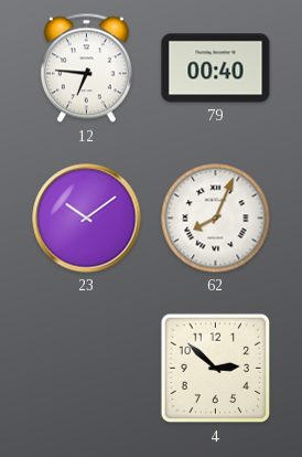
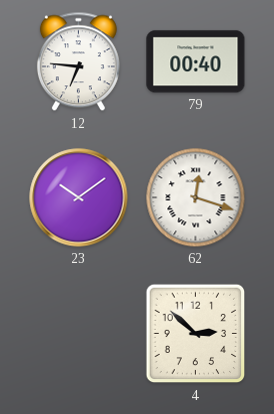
62: 8:04 -> 12:18
